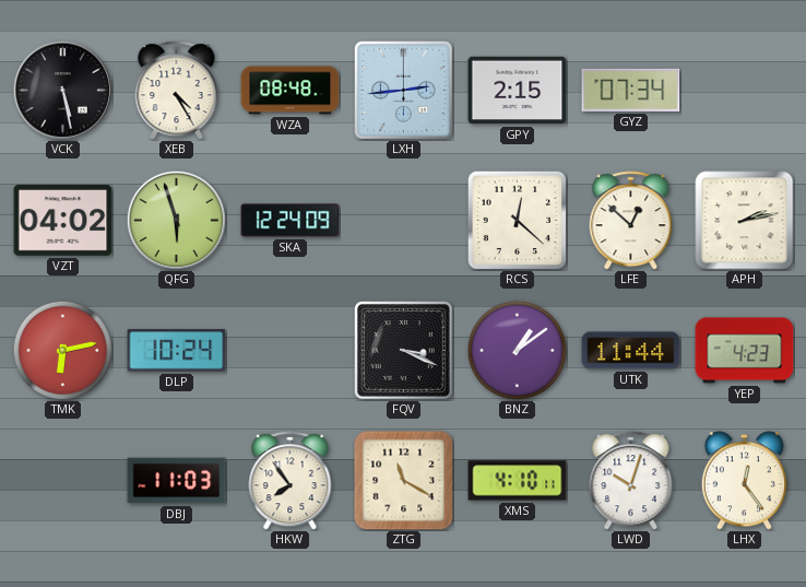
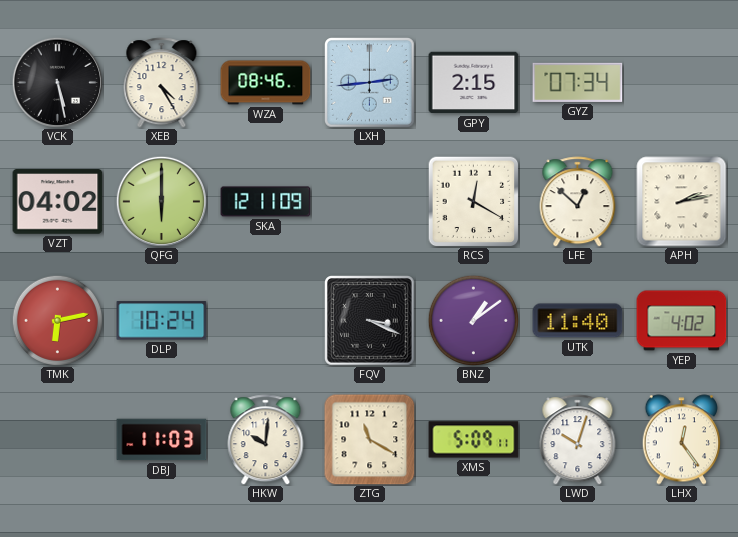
WZA: 08:48 -> 08:46
QFG: 5:57 -> 6:00
SKA: 12:24 -> 12:11
RCS: 12:22 -> 12:20
UTK: 11:44 -> 11:40
YEP: 4:23 -> 4:02
HKW: 7:54 -> 10:01
XMS: 4:10 -> 5:09
